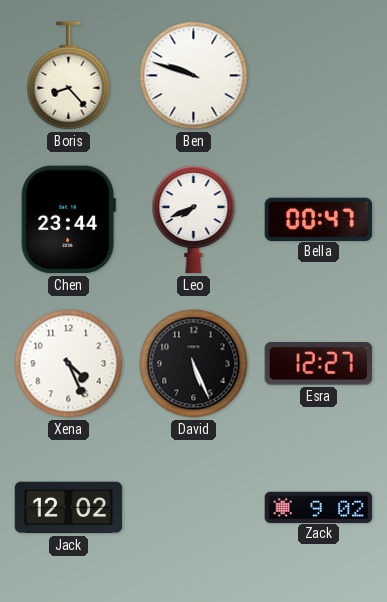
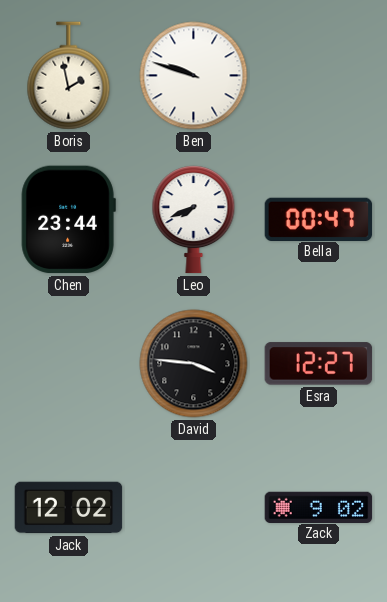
Boris: 8:23 -> 1:58
Xena: 4:26 -> none
David: 5:26 -> 3:46
